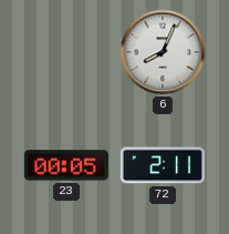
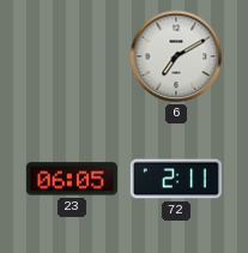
6: 8:04 -> 7:10
23: 00:05 -> 06:05
